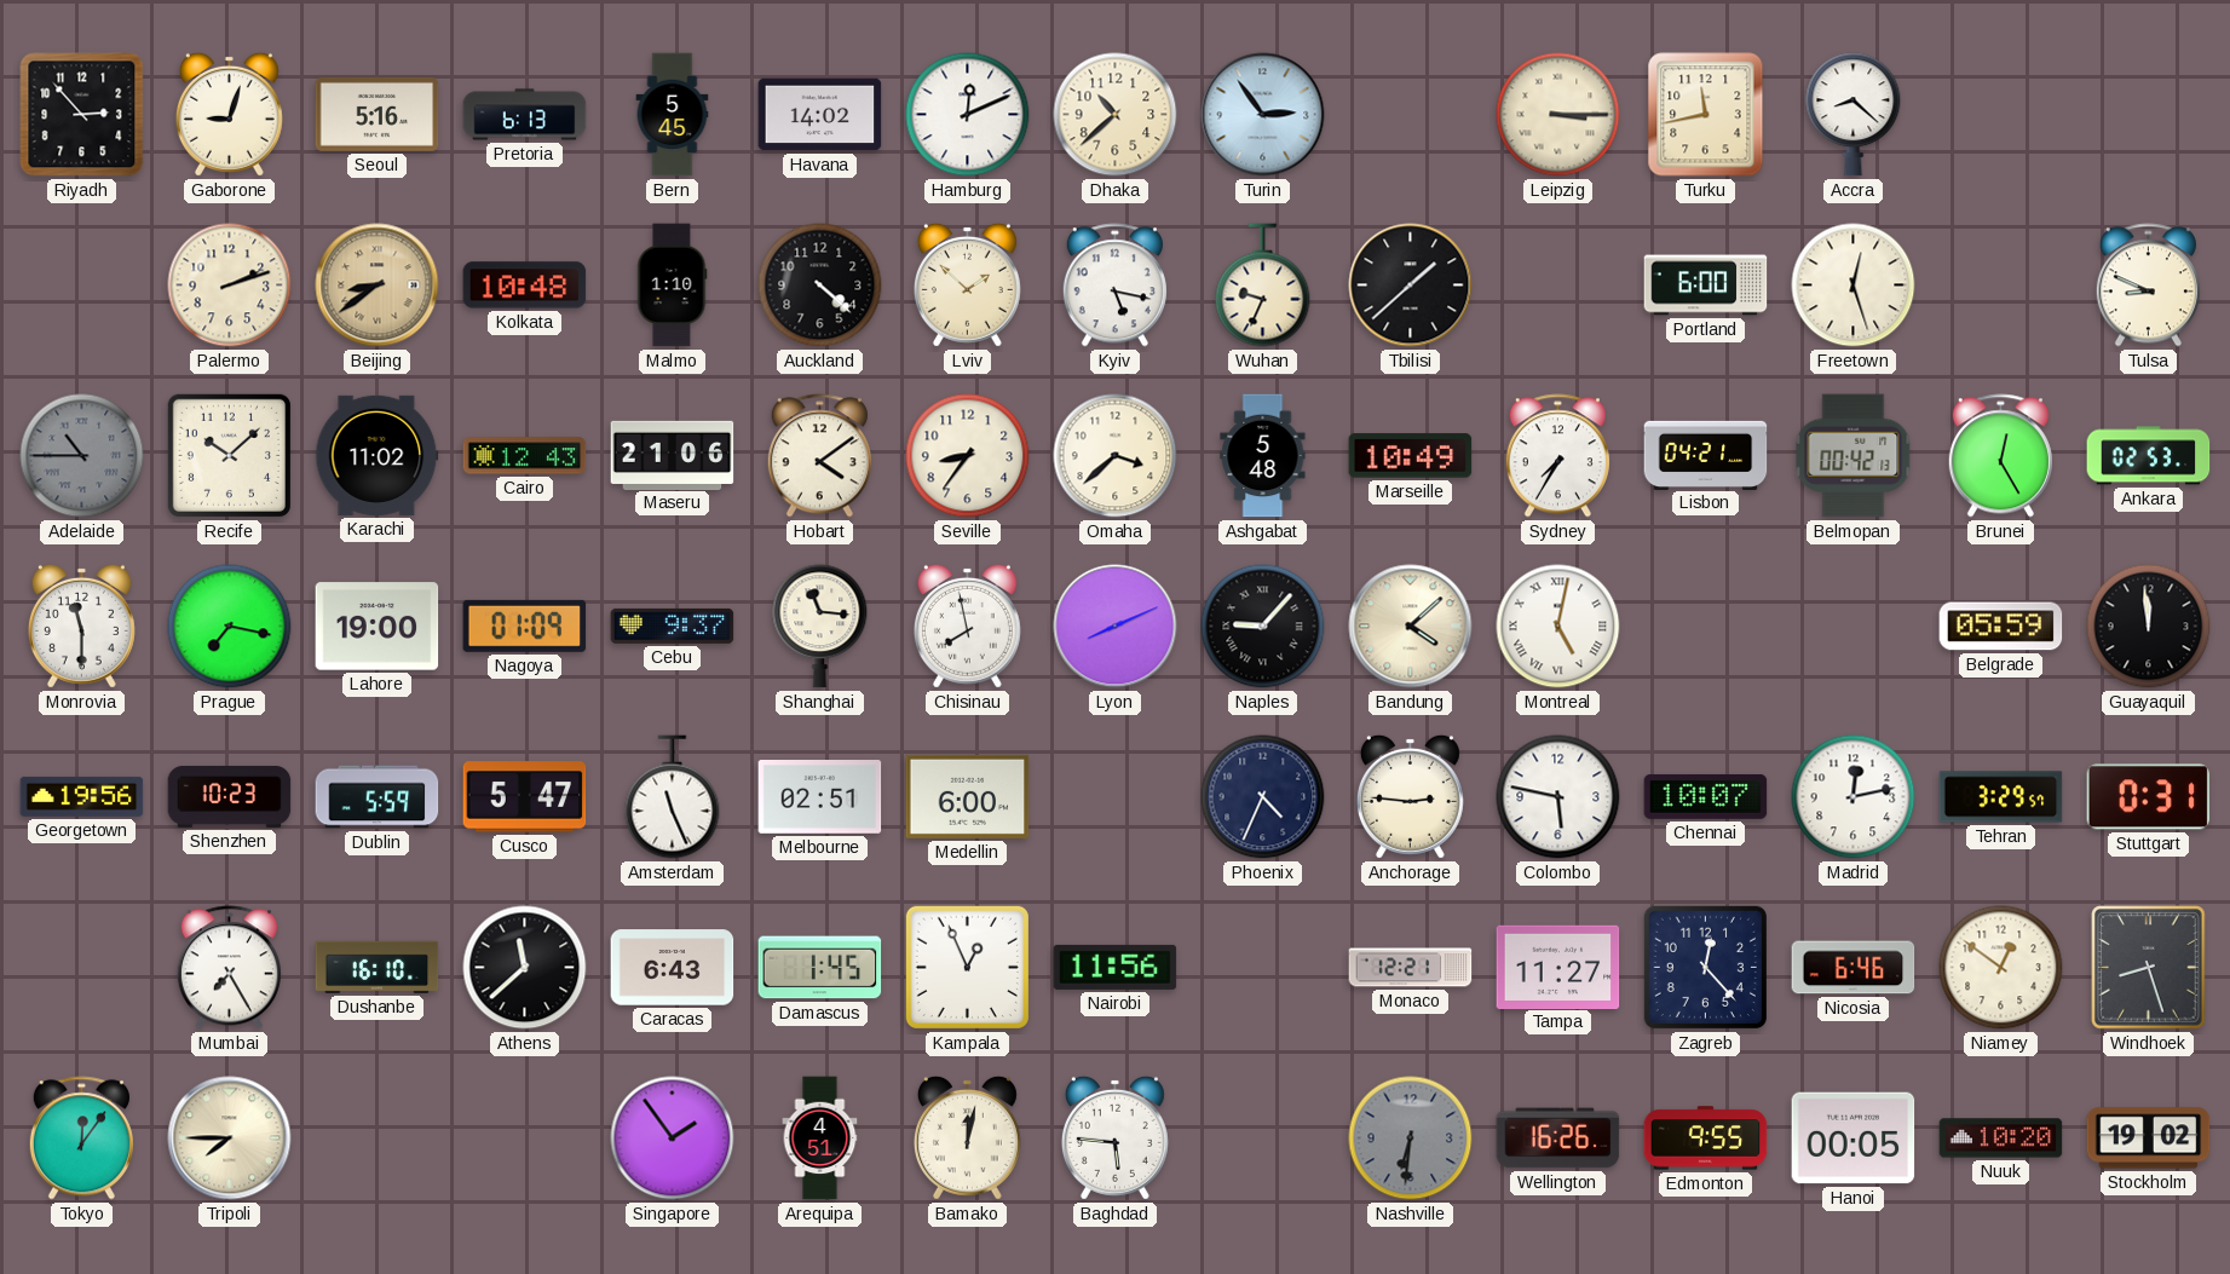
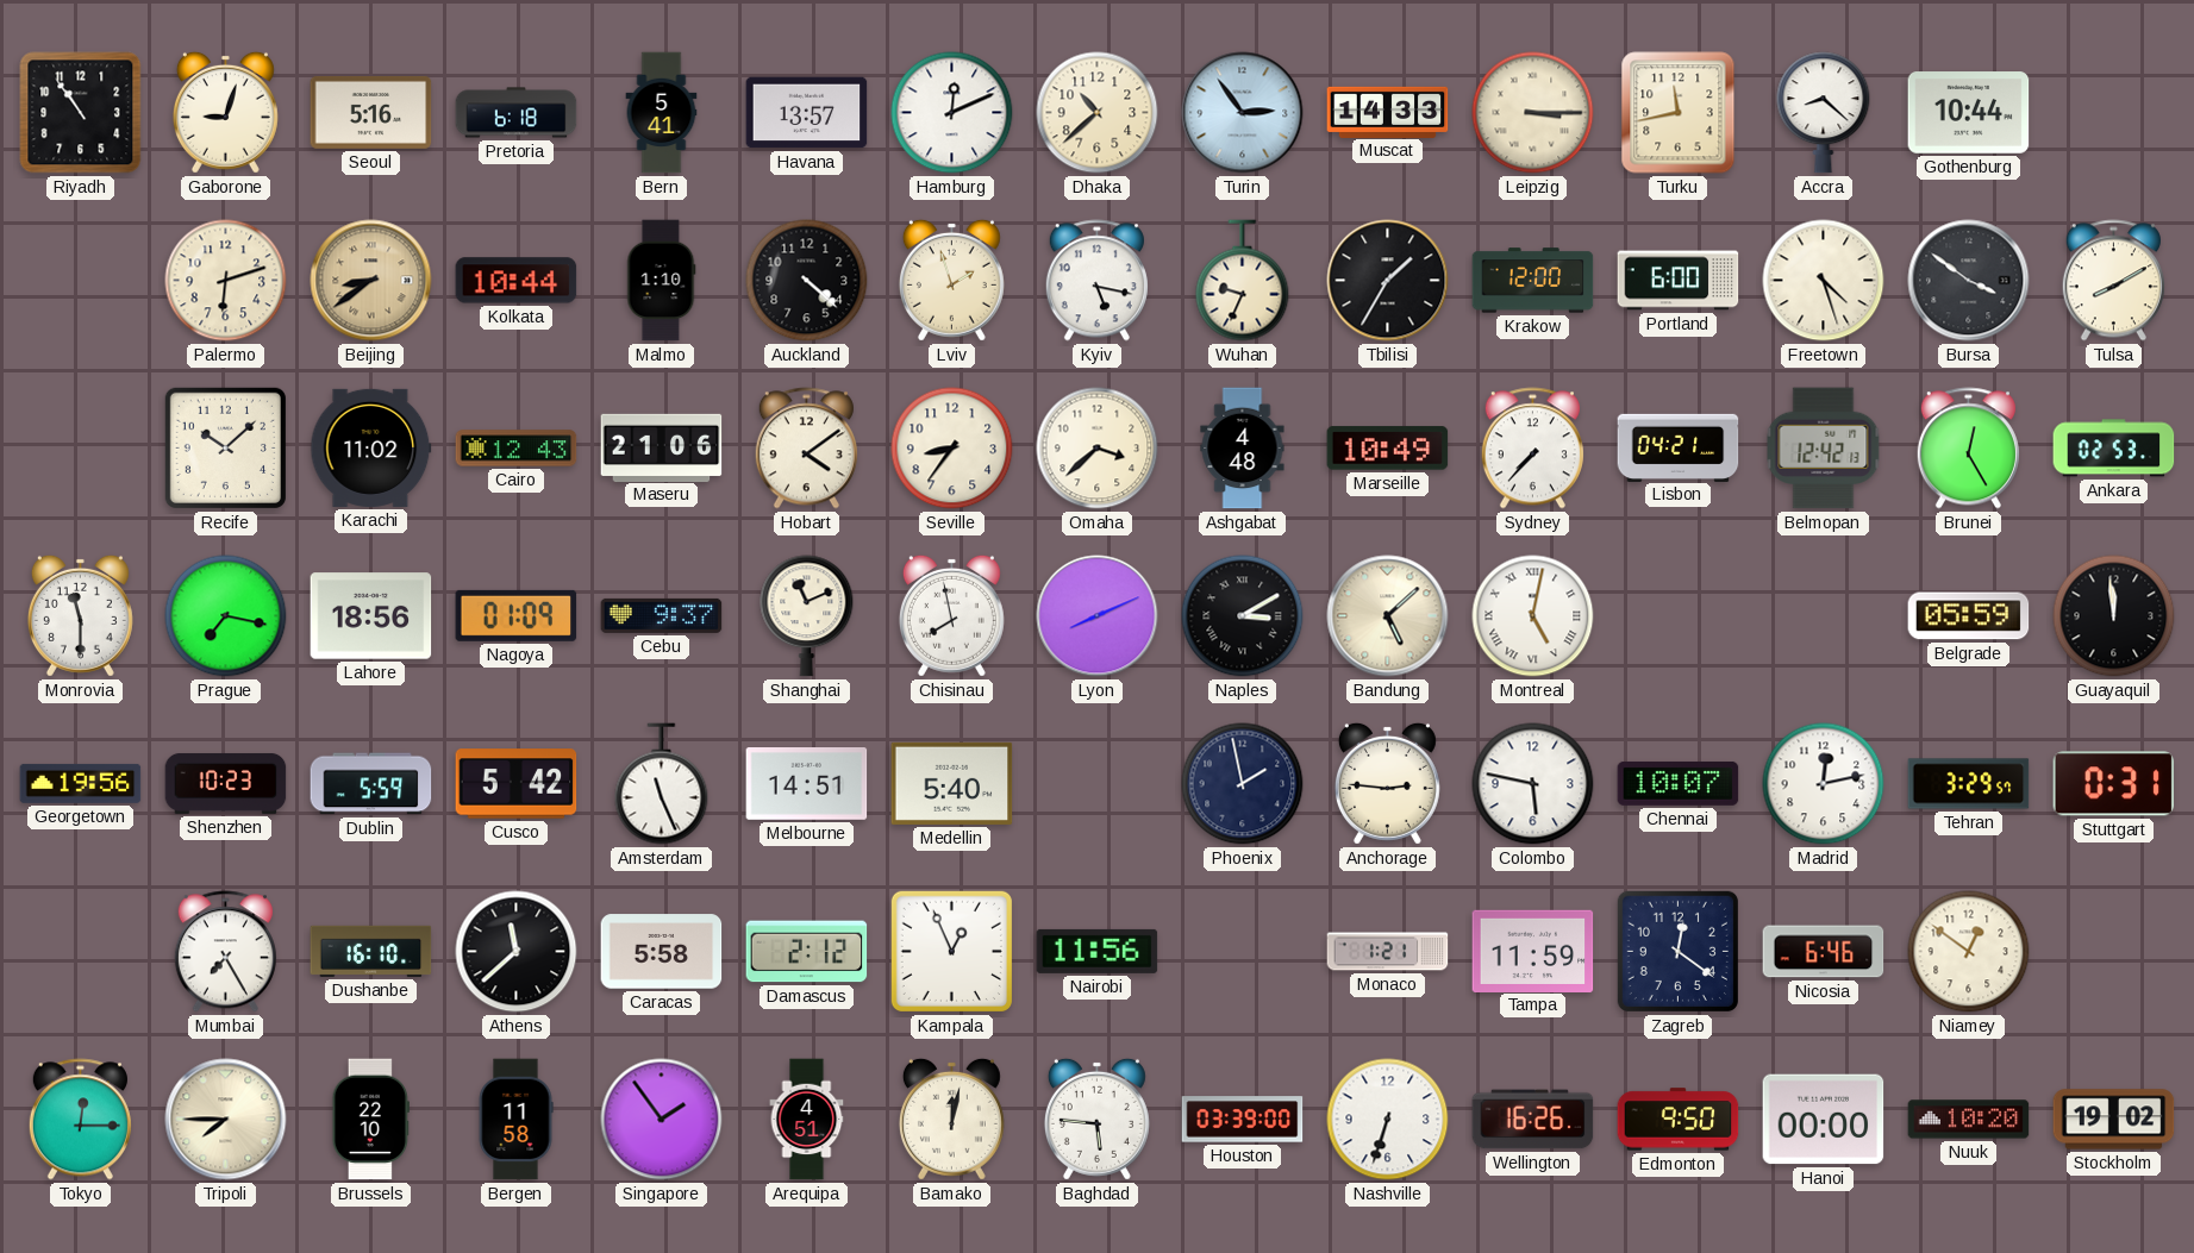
Riyadh: 2:53 -> 10:54
Pretoria: 6:13 -> 6:18
Bern: 5:45 -> 5:41
Havana: 14:02 -> 13:57
Muscat: none -> 14:33
Gothenburg: none -> 10:44
Palermo: 2:12 -> 6:12
Kolkata: 10:48 -> 10:44
Lviv: 1:52 -> 1:57
Tbilisi: 1:38 -> 1:35
Krakow: none -> 12:00
Freetown: 12:27 -> 4:27
Bursa: none -> 3:51
Tulsa: 8:49 -> 8:10
Adelaide: 10:45 -> none
Ashgabat: 5:48 -> 4:48
Sydney: 7:35 -> 7:37
Belmopan: 00:42 -> 12:42
Lahore: 19:00 -> 18:56
Shanghai: 11:16 -> 11:11
Naples: 9:07 -> 3:10
Bandung: 4:08 -> 5:08
Cusco: 5:47 -> 5:42
Melbourne: 02:51 -> 14:51
Medellin: 6:00 -> 5:40
Phoenix: 4:34 -> 1:58
Caracas: 6:43 -> 5:58
Damascus: 1:45 -> 2:12
Monaco: 12:21 -> 1:21
Tampa: 11:27 -> 11:59
Zagreb: 12:23 -> 12:21
Windhoek: 8:27 -> none
Tokyo: 12:06 -> 12:15
Brussels: none -> 22:10
Bergen: none -> 11:58
Houston: none -> 03:39
Nashville: 6:31 -> 6:33
Nashville dial: grey -> white
Edmonton: 9:55 -> 9:50
Hanoi: 00:05 -> 00:00
